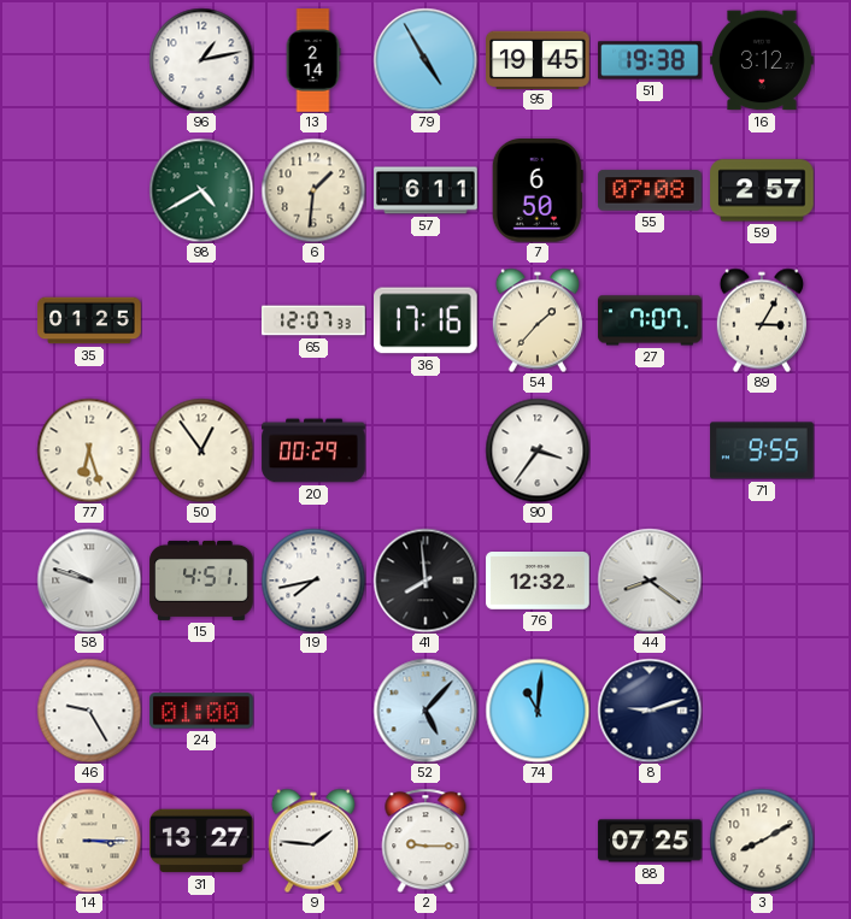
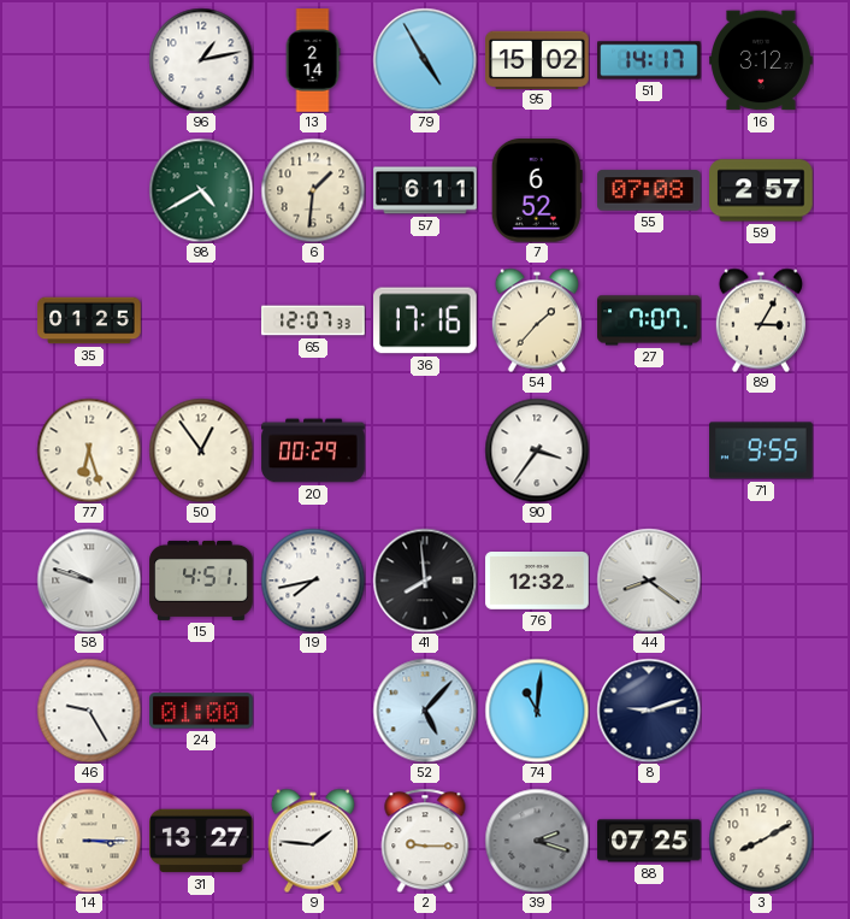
95: 19:45 -> 15:02
51: 19:38 -> 14:17
7: 6:50 -> 6:52
39: none -> 2:18
